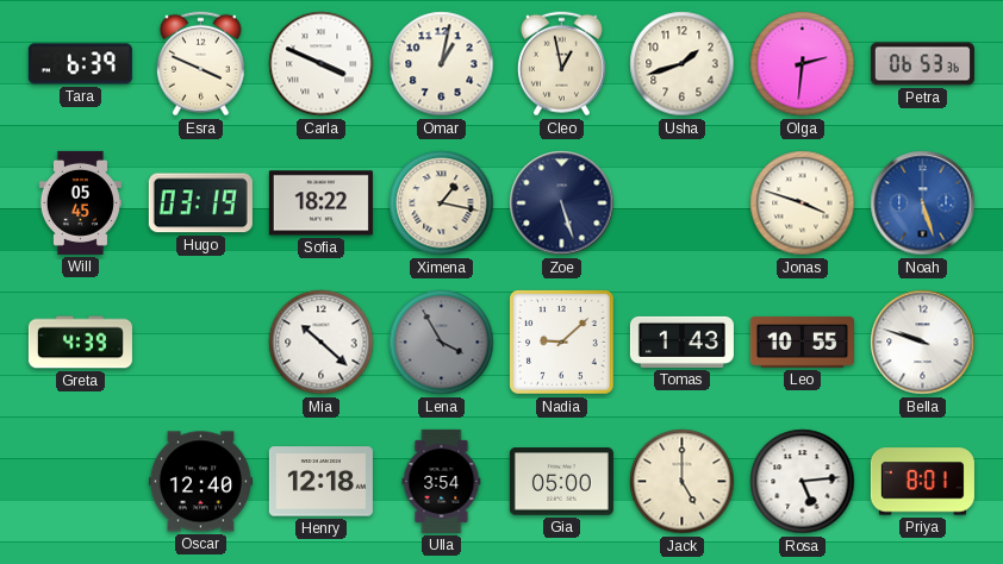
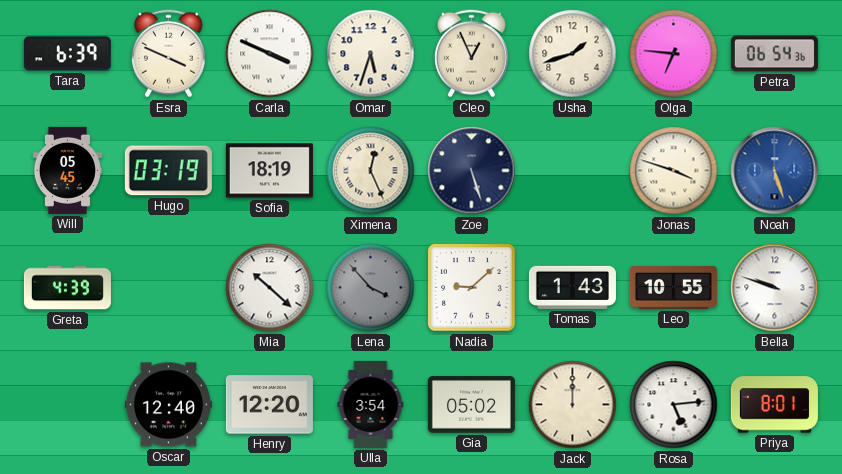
Omar: 1:02 -> 5:33
Cleo: 12:58 -> 12:56
Olga: 2:31 -> 6:46
Petra: 06:53 -> 06:54
Sofia: 18:22 -> 18:19
Ximena: 1:17 -> 12:26
Lena: 3:55 -> 3:53
Henry: 12:18 -> 12:20
Gia: 05:00 -> 05:02
Jack: 5:00 -> 12:00
